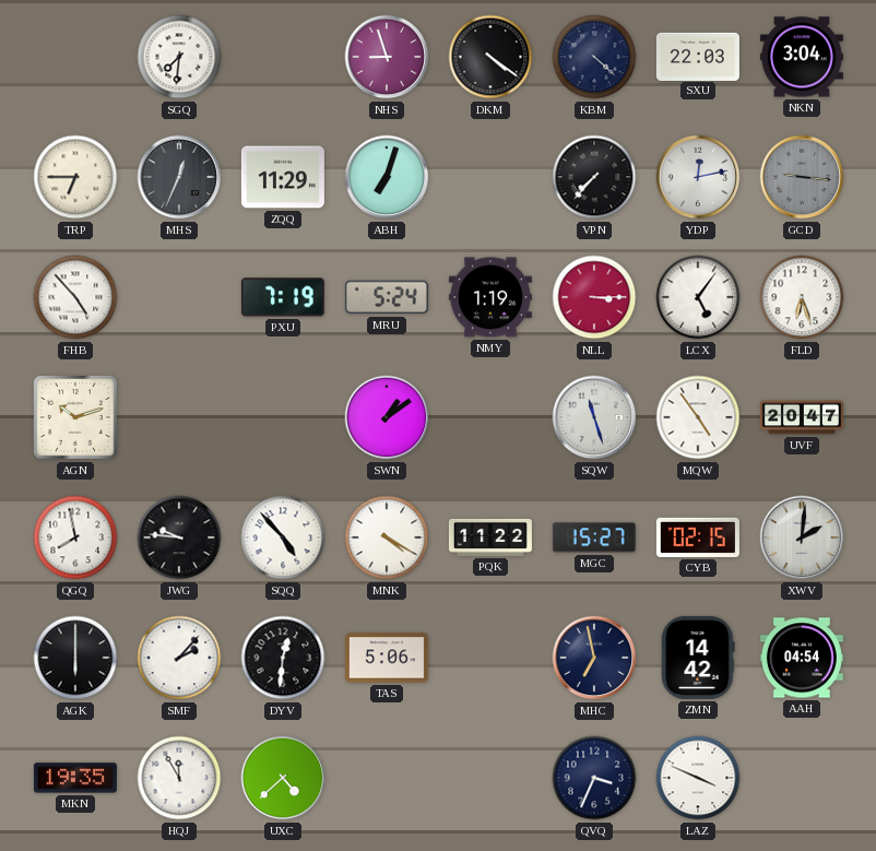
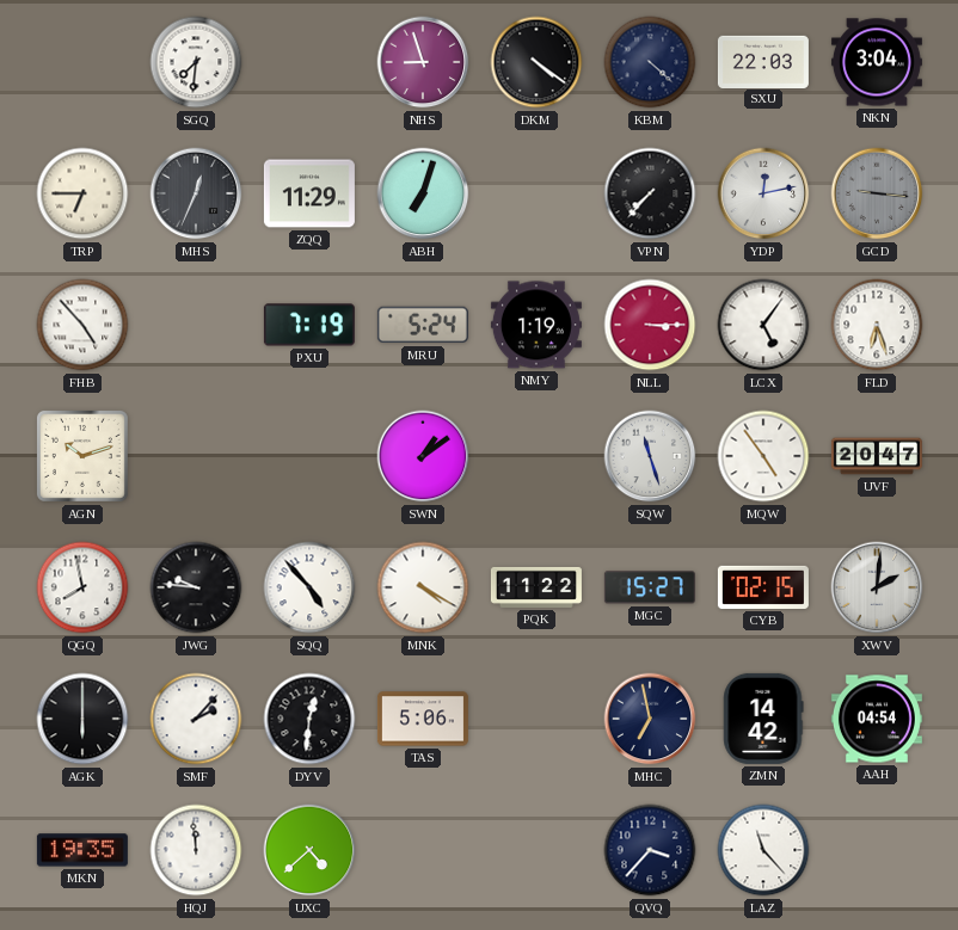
HQJ: 11:55 -> 11:59
QVQ: 3:34 -> 3:37
LAZ: 3:49 -> 11:23
